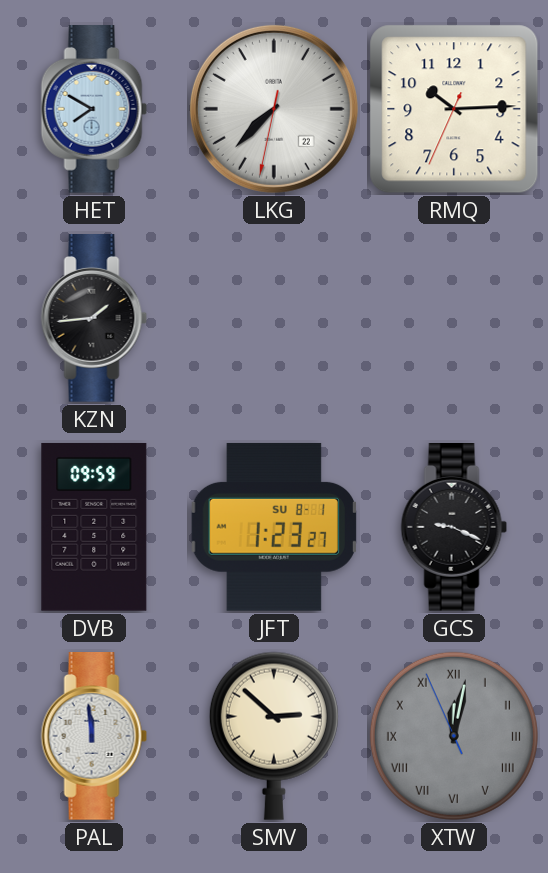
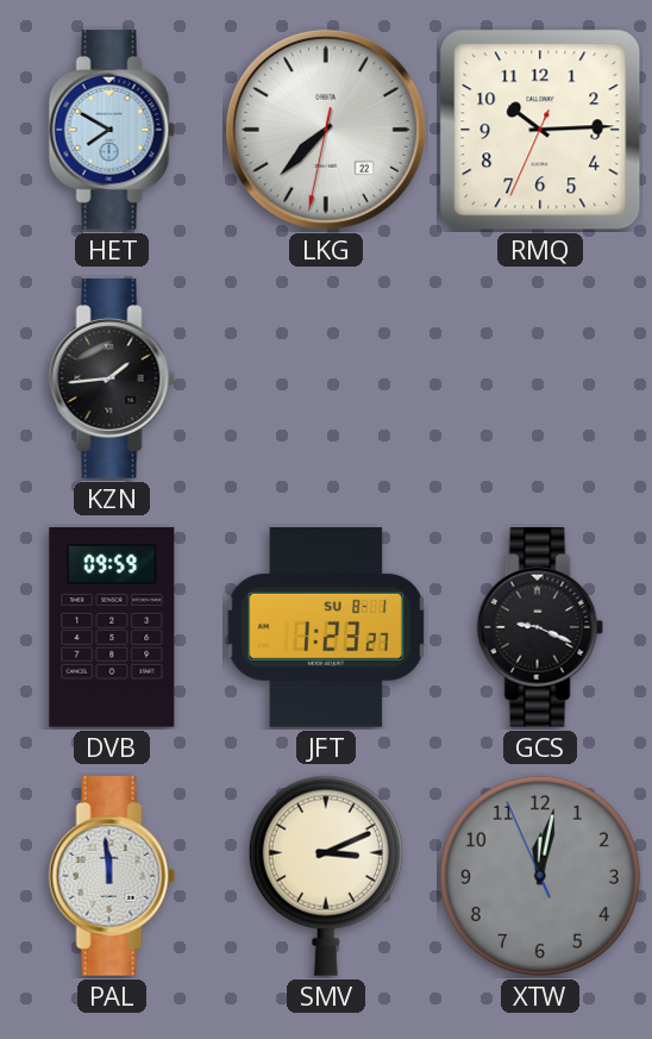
SMV: 2:52 -> 3:11
XTW numerals: Roman -> Arabic
